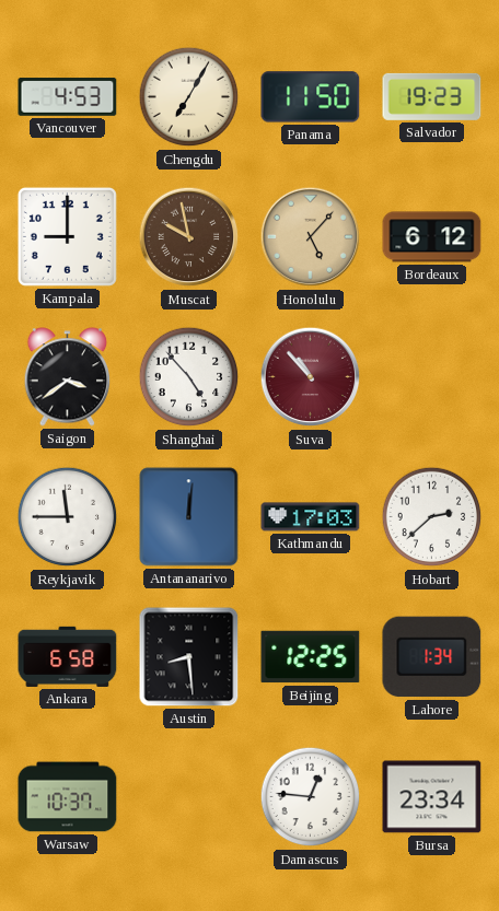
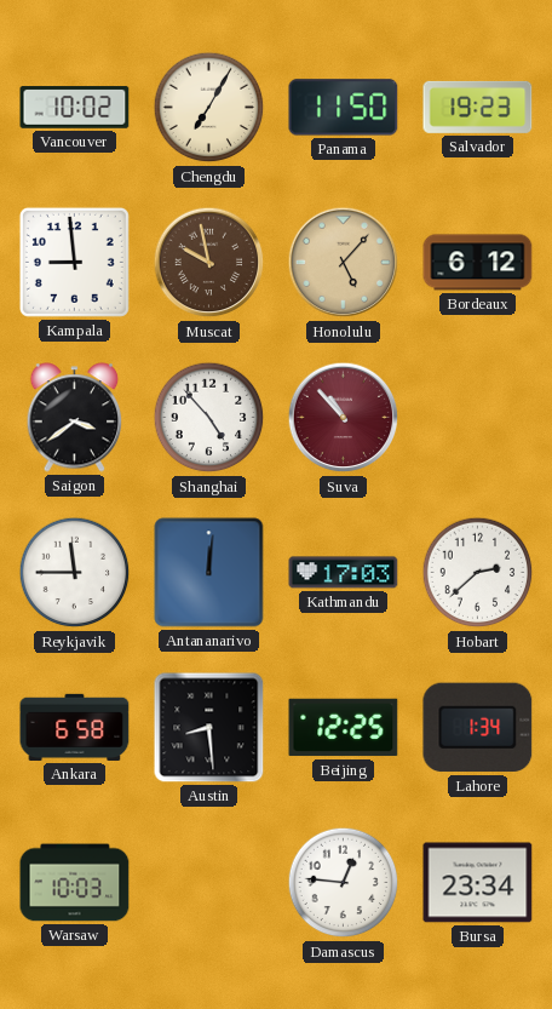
Vancouver: 4:53 -> 10:02
Kampala: 9:00 -> 8:59
Warsaw: 10:37 -> 10:03
